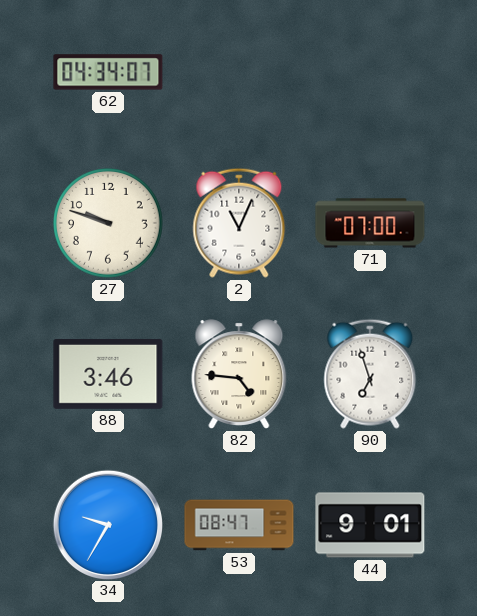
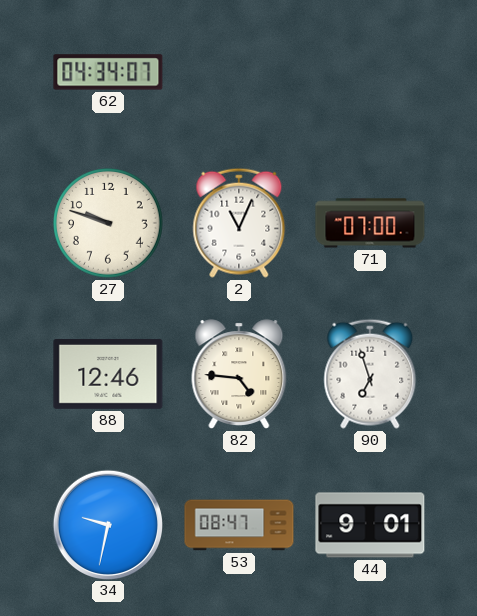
88: 3:46 -> 12:46
34: 9:35 -> 9:32
